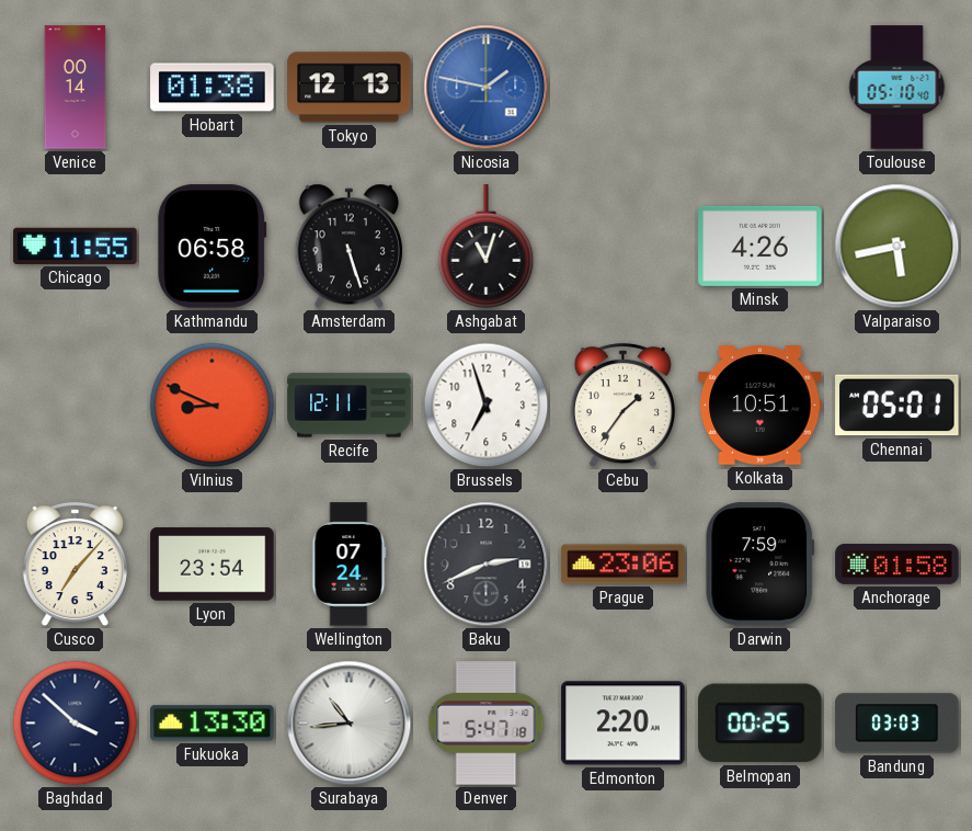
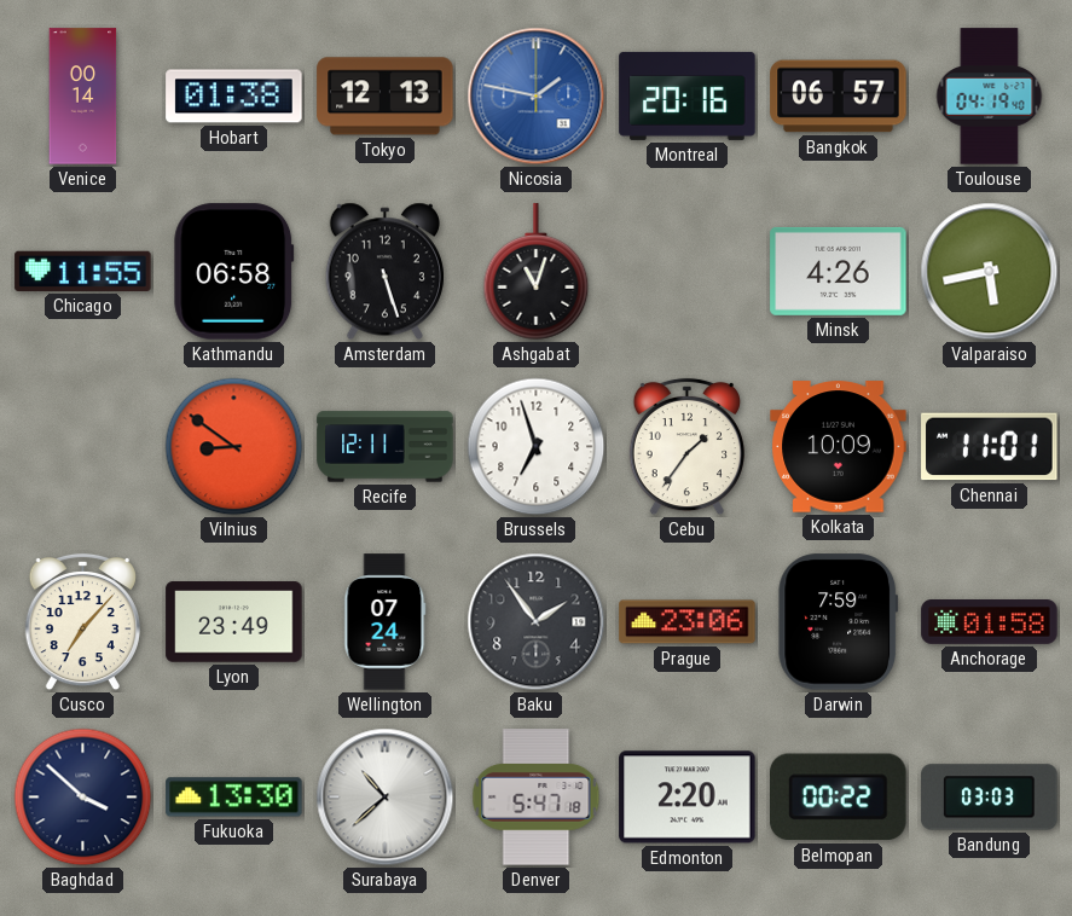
Montreal: none -> 20:16
Bangkok: none -> 06:57
Toulouse: 05:10 -> 04:19
Vilnius: 8:49 -> 8:51
Kolkata: 10:51 -> 10:09
Chennai: 05:01 -> 11:01
Lyon: 23:54 -> 23:49
Baku: 2:41 -> 1:54
Surabaya: 10:44 -> 10:38
Belmopan: 00:25 -> 00:22
